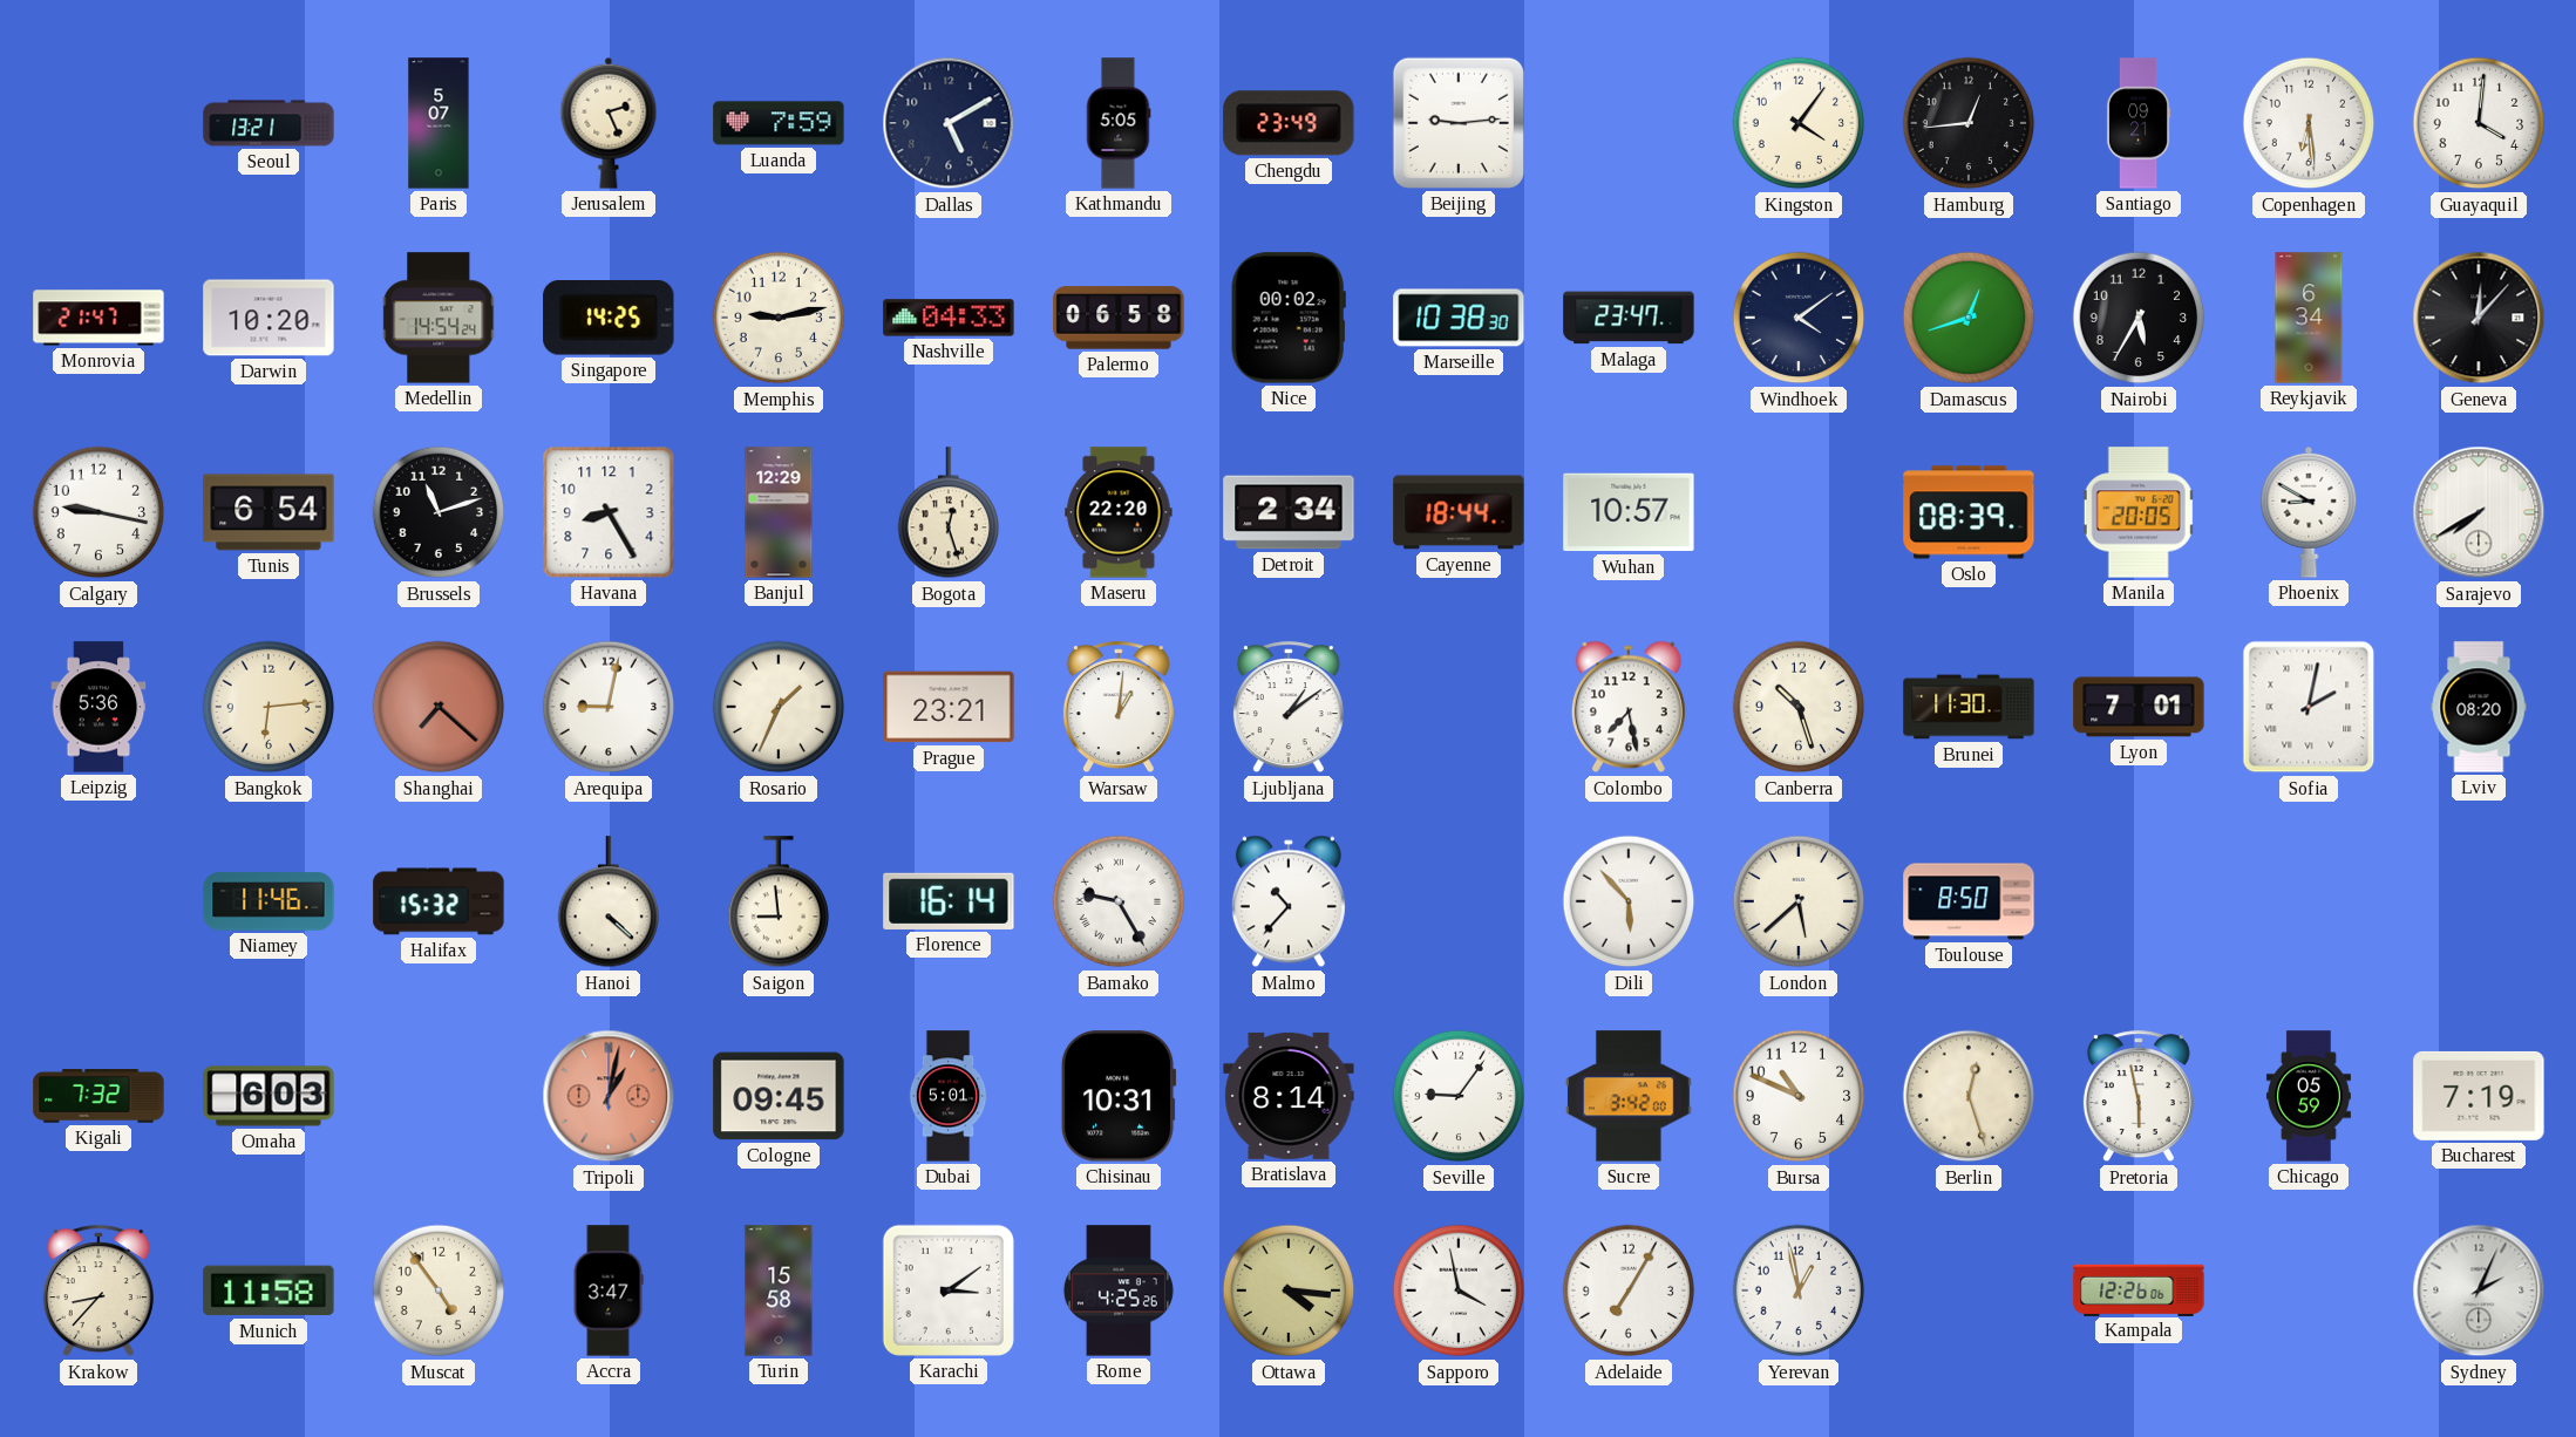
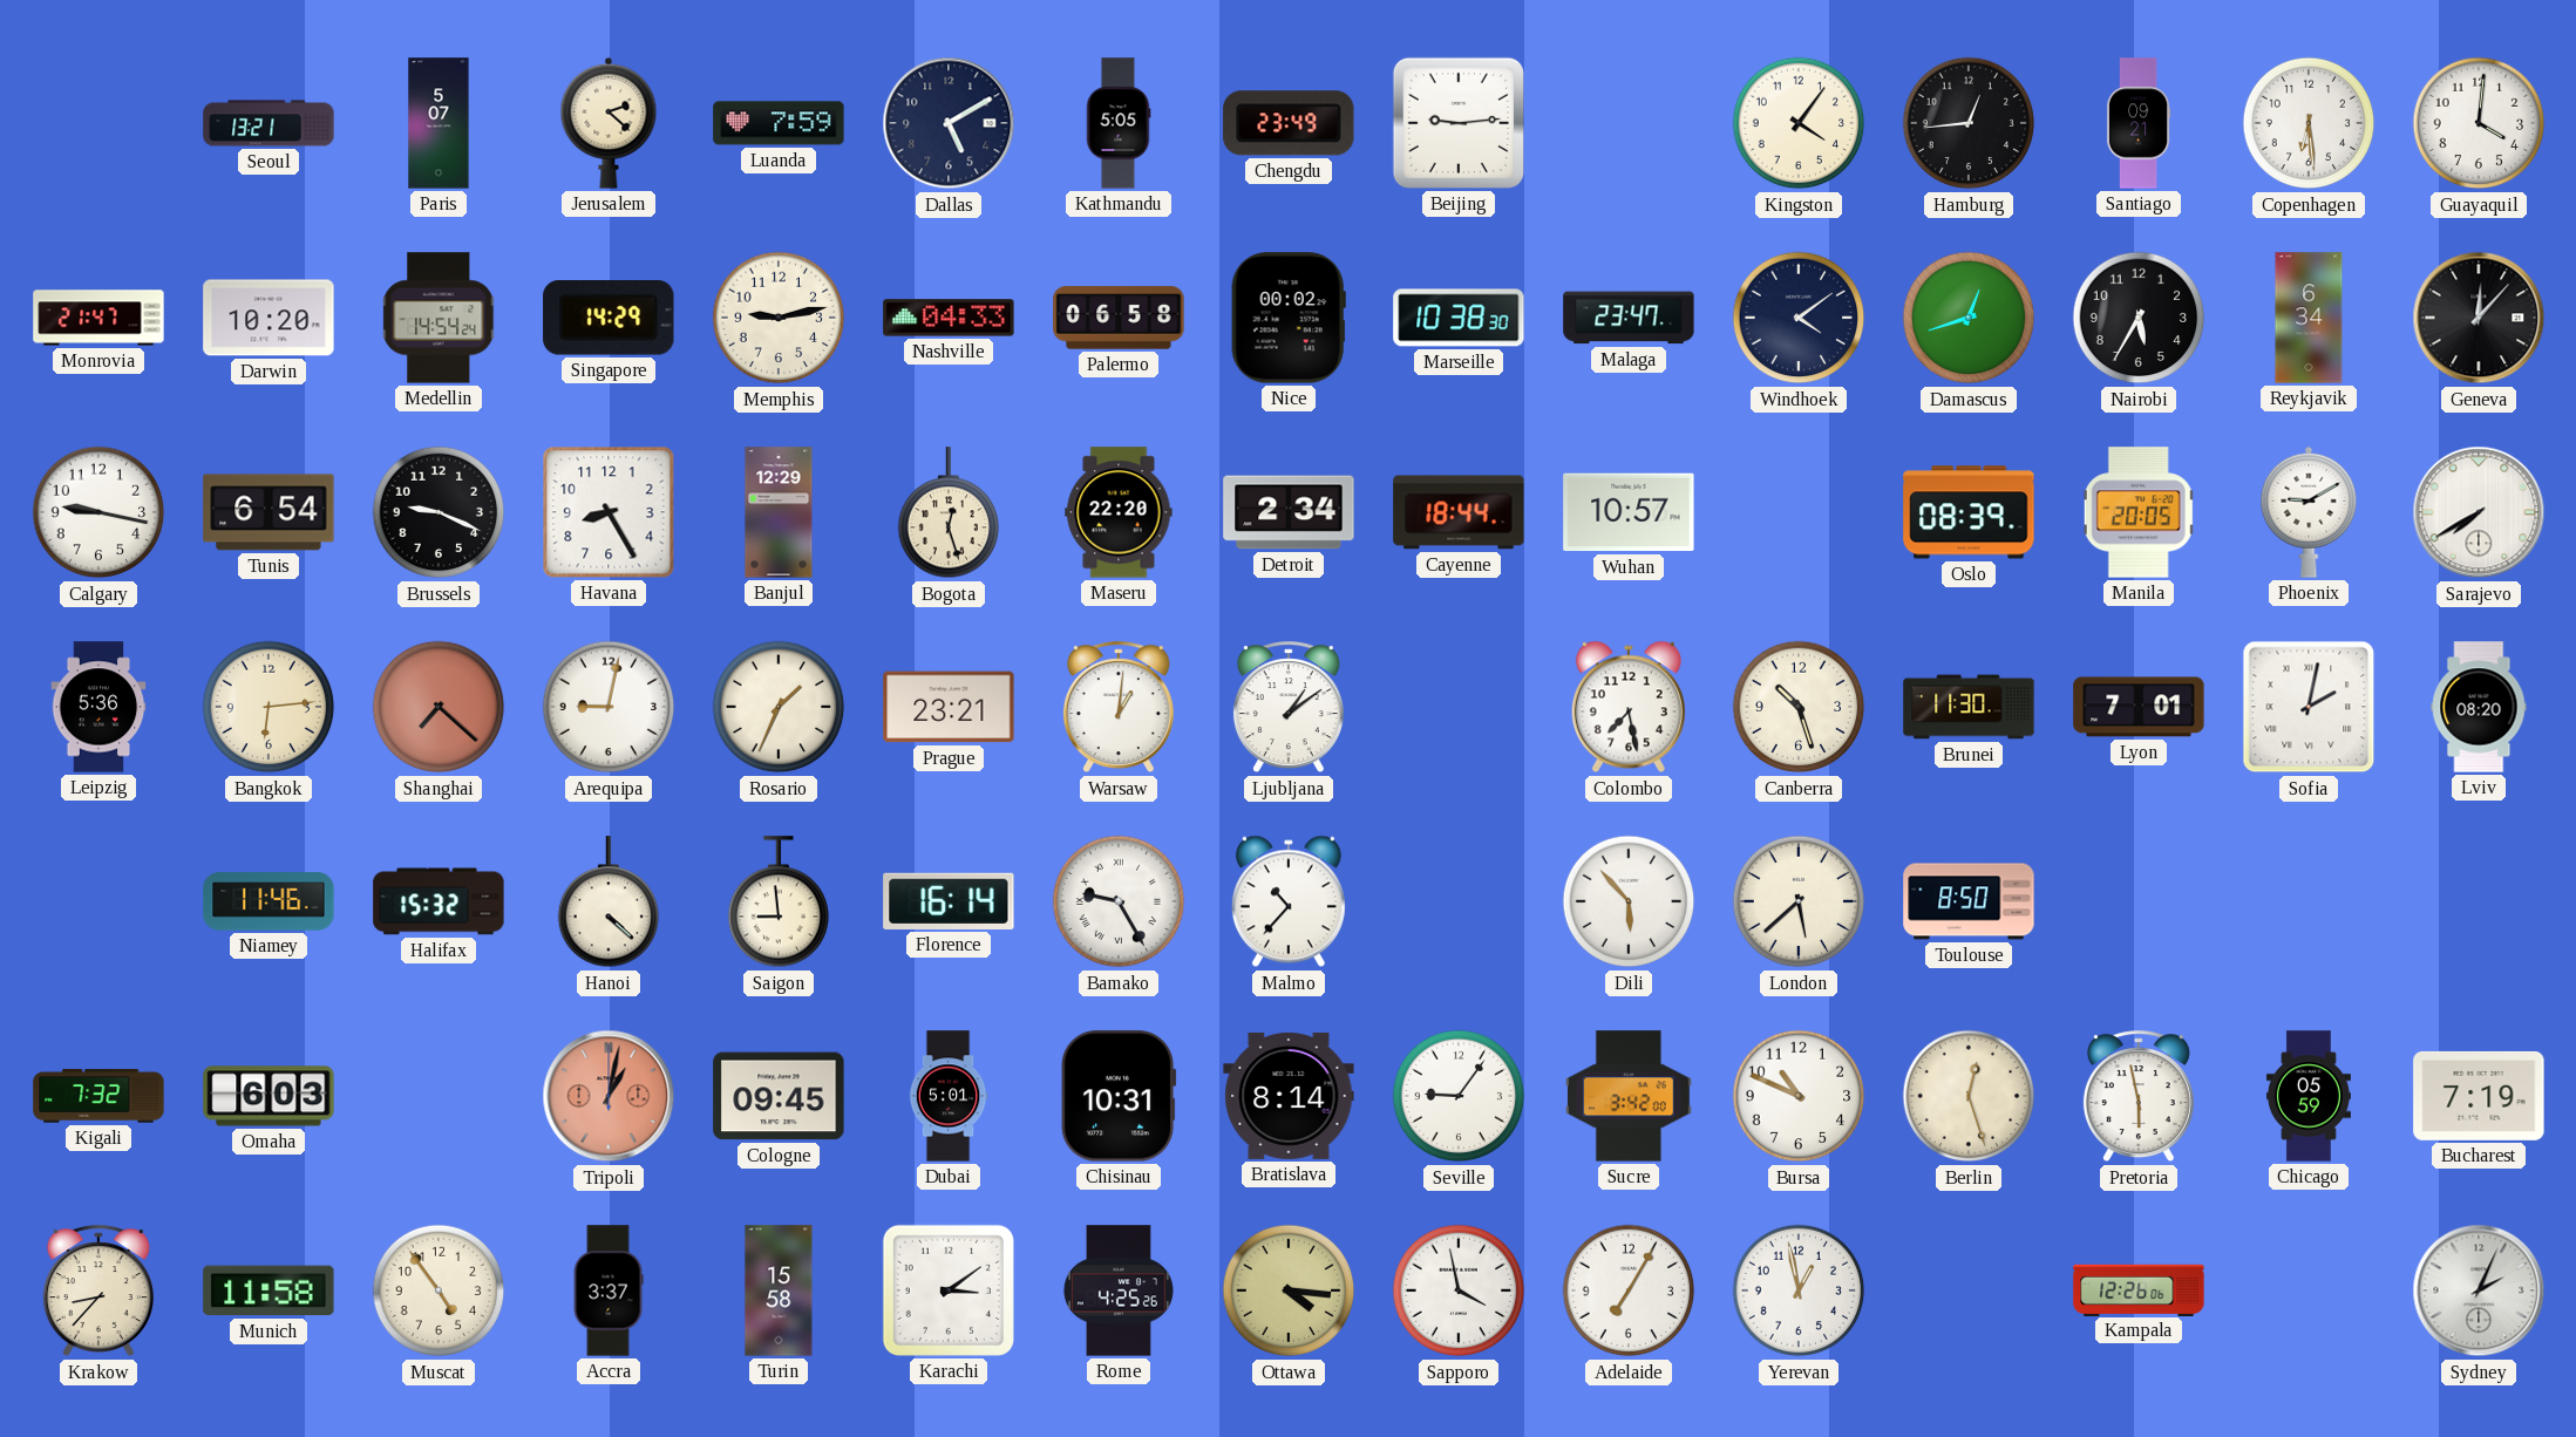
Jerusalem: 2:26 -> 2:22
Singapore: 14:25 -> 14:29
Brussels: 11:12 -> 9:19
Phoenix: 8:50 -> 9:10
Accra: 3:47 -> 3:37
